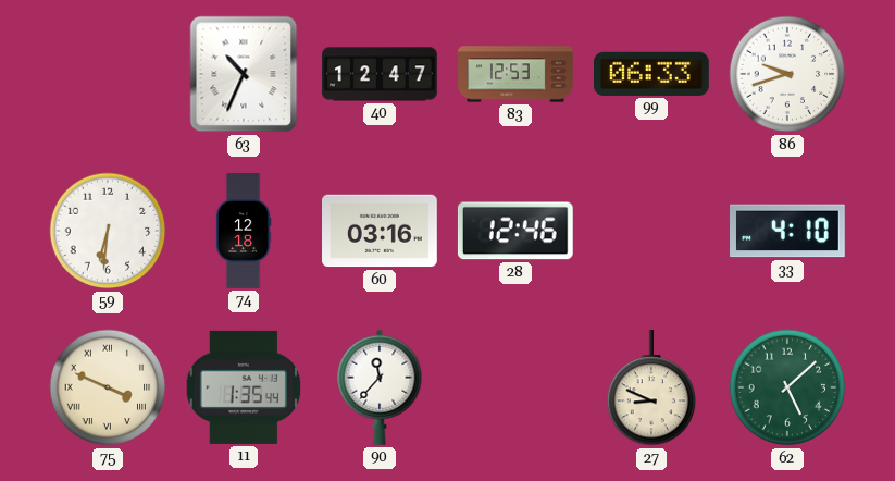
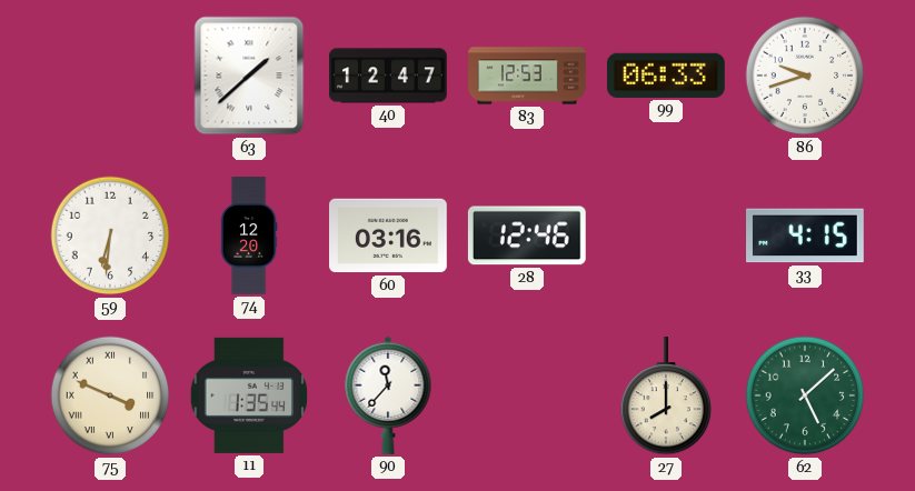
63: 10:34 -> 1:38
74: 12:18 -> 12:20
33: 4:10 -> 4:15
27: 8:49 -> 8:00
